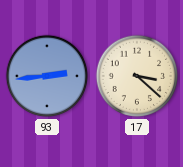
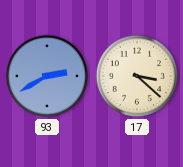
93: 2:44 -> 2:40
